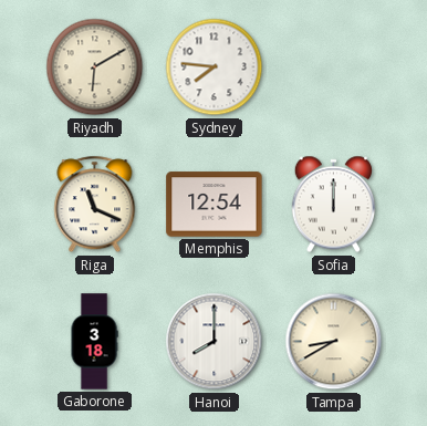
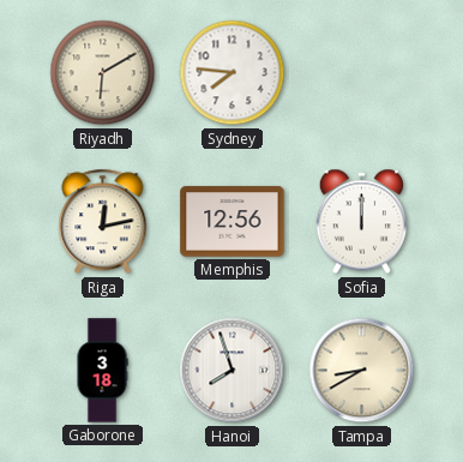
Riga: 11:19 -> 12:13
Memphis: 12:54 -> 12:56
Hanoi: 8:00 -> 7:57
